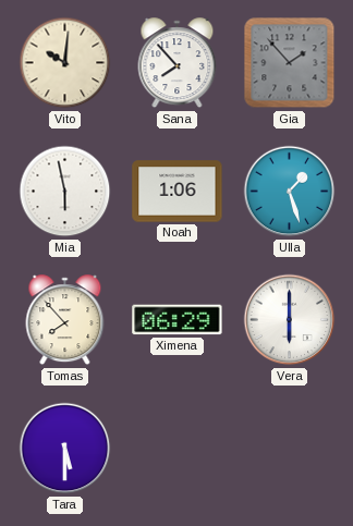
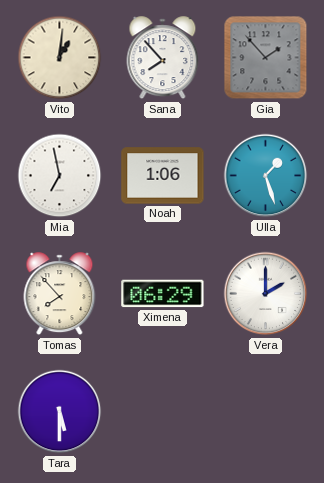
Vito: 10:01 -> 1:01
Mia: 5:58 -> 6:58
Vera: 6:00 -> 2:00
